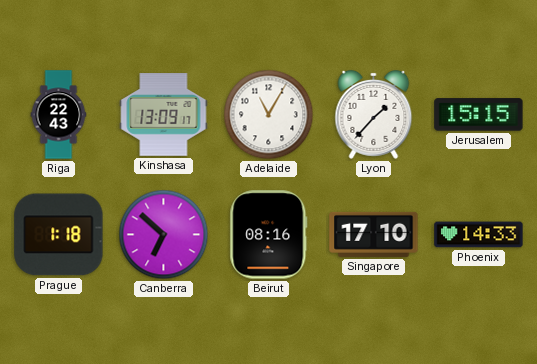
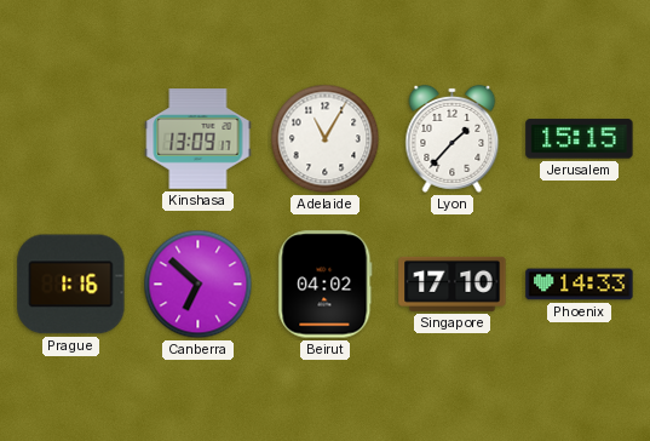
Riga: 22:43 -> none
Prague: 1:18 -> 1:16
Beirut: 08:16 -> 04:02
